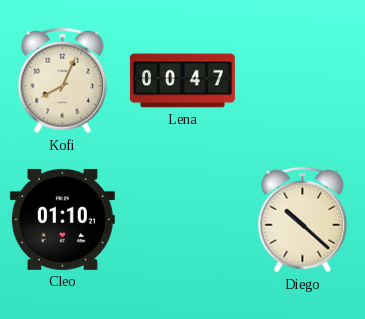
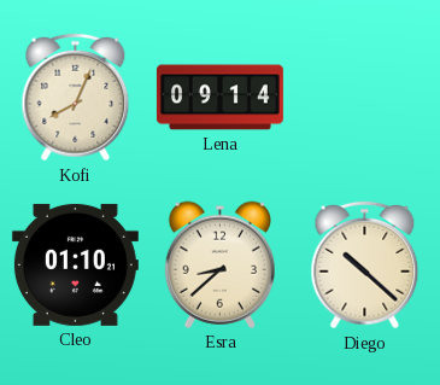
Lena: 00:47 -> 09:14
Esra: none -> 8:38
